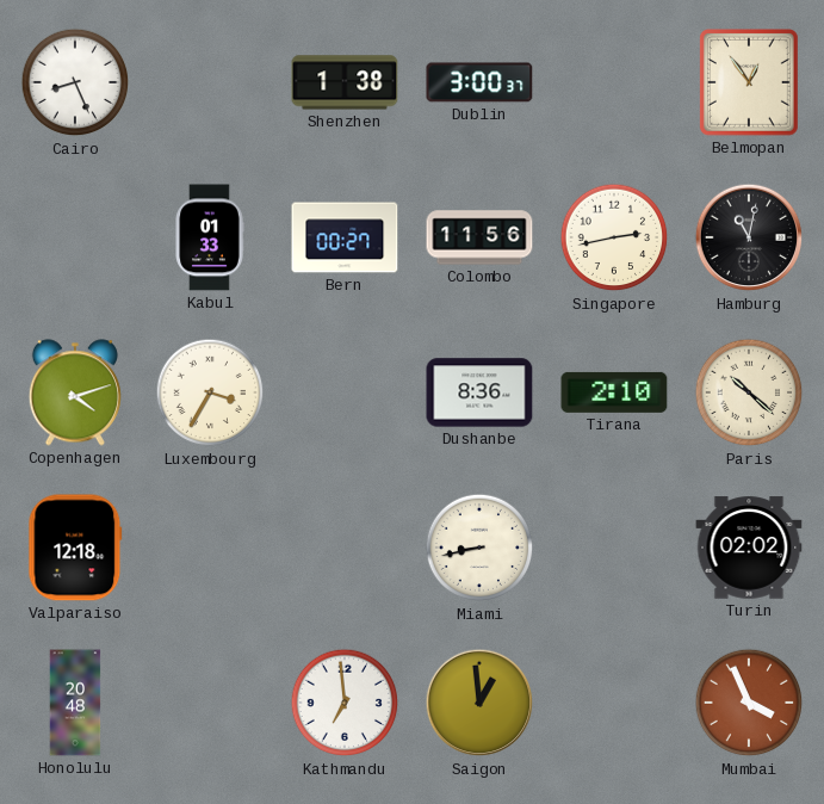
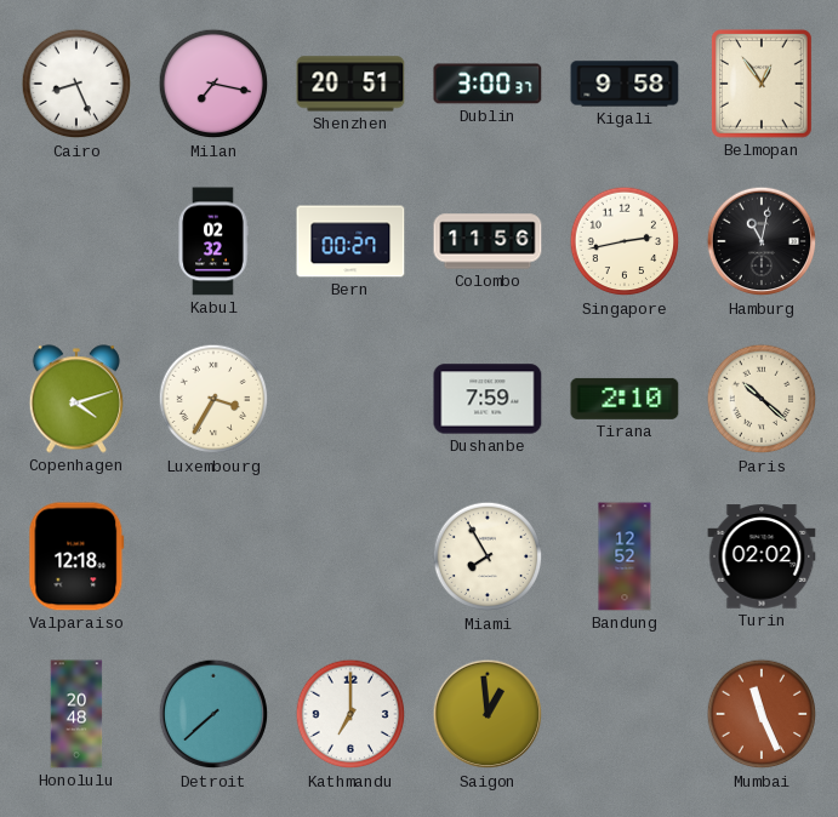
Milan: none -> 7:17
Shenzhen: 1:38 -> 20:51
Kigali: none -> 9:58
Kabul: 01:33 -> 02:32
Dushanbe: 8:36 -> 7:59
Miami: 8:43 -> 7:55
Bandung: none -> 12:52
Detroit: none -> 7:38
Kathmandu: 6:59 -> 7:00
Mumbai: 3:56 -> 11:26
